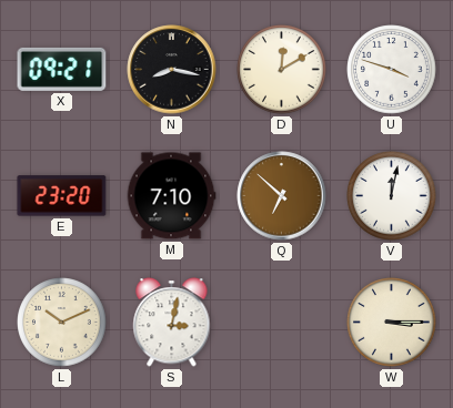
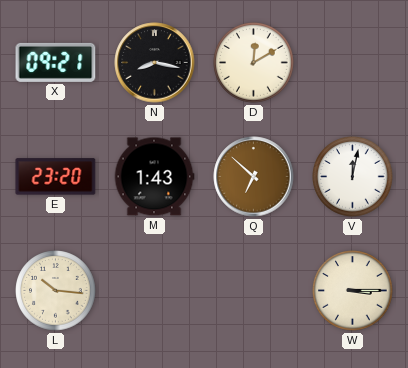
U: 3:48 -> none
M: 7:10 -> 1:43
L: 10:11 -> 10:16
S: 3:02 -> none
